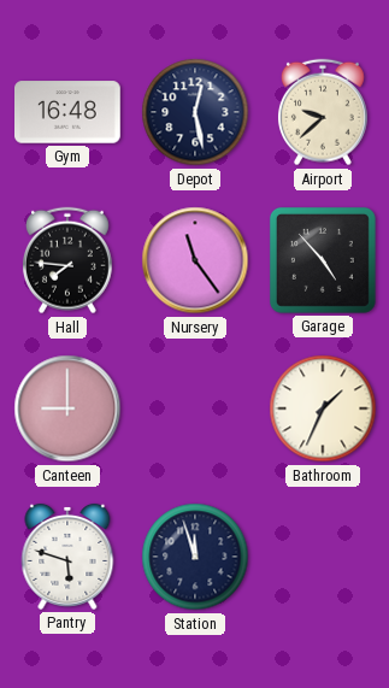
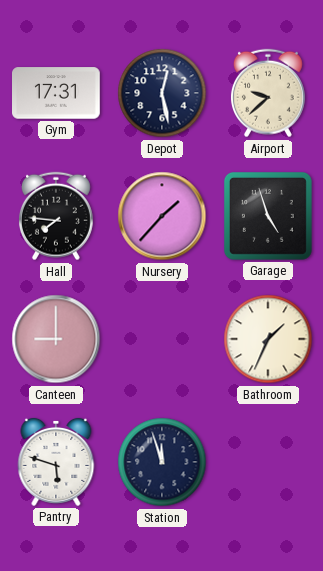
Gym: 16:48 -> 17:31
Nursery: 11:24 -> 1:37
Garage: 4:53 -> 4:57
